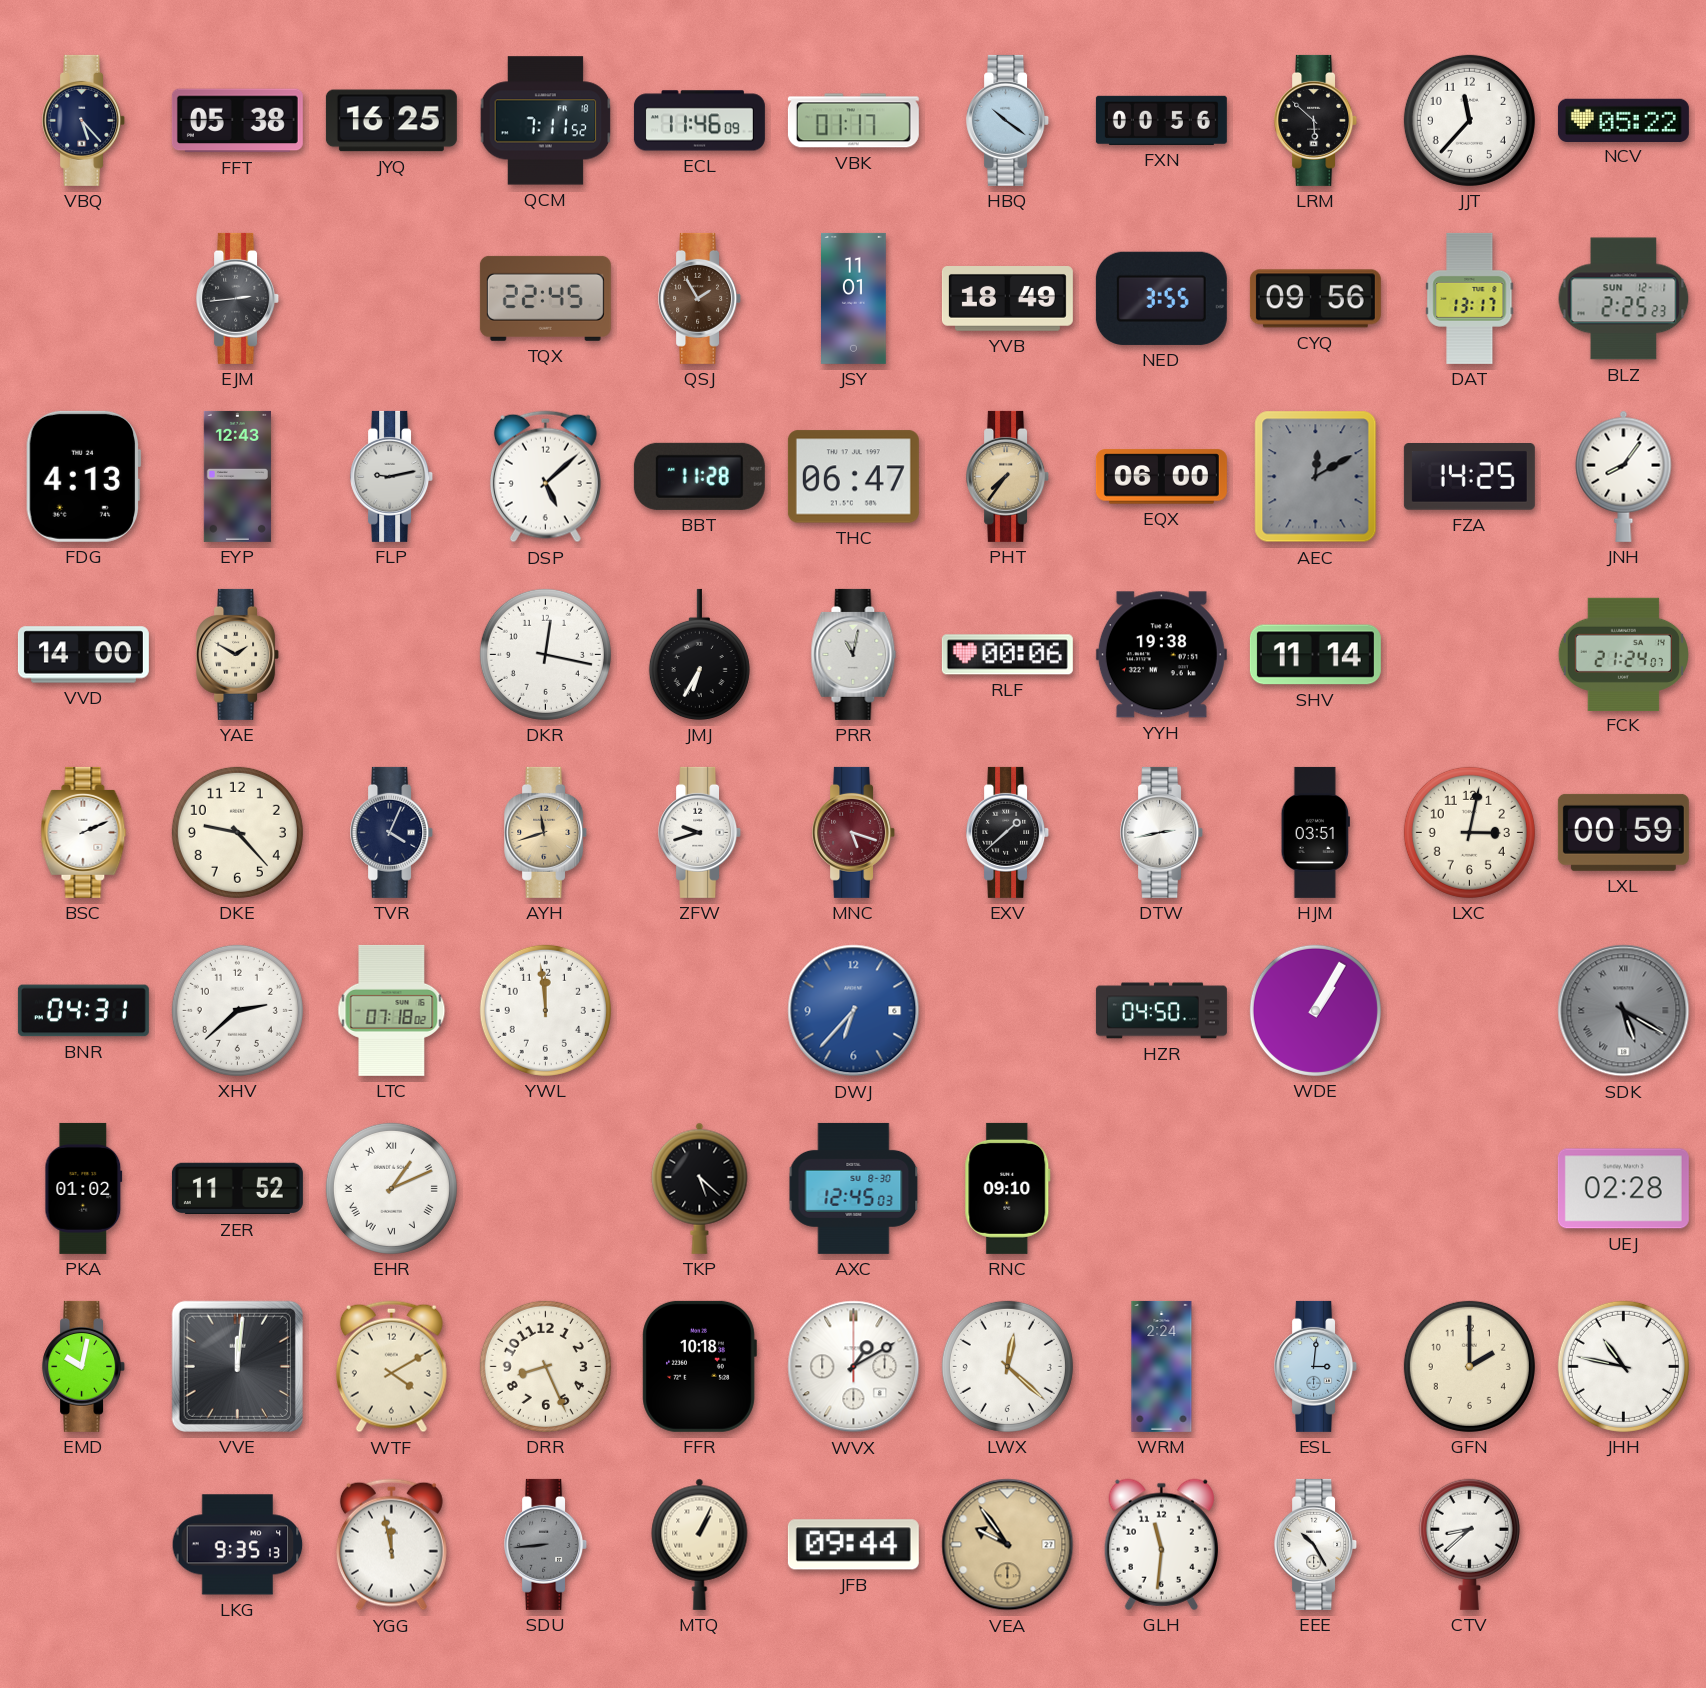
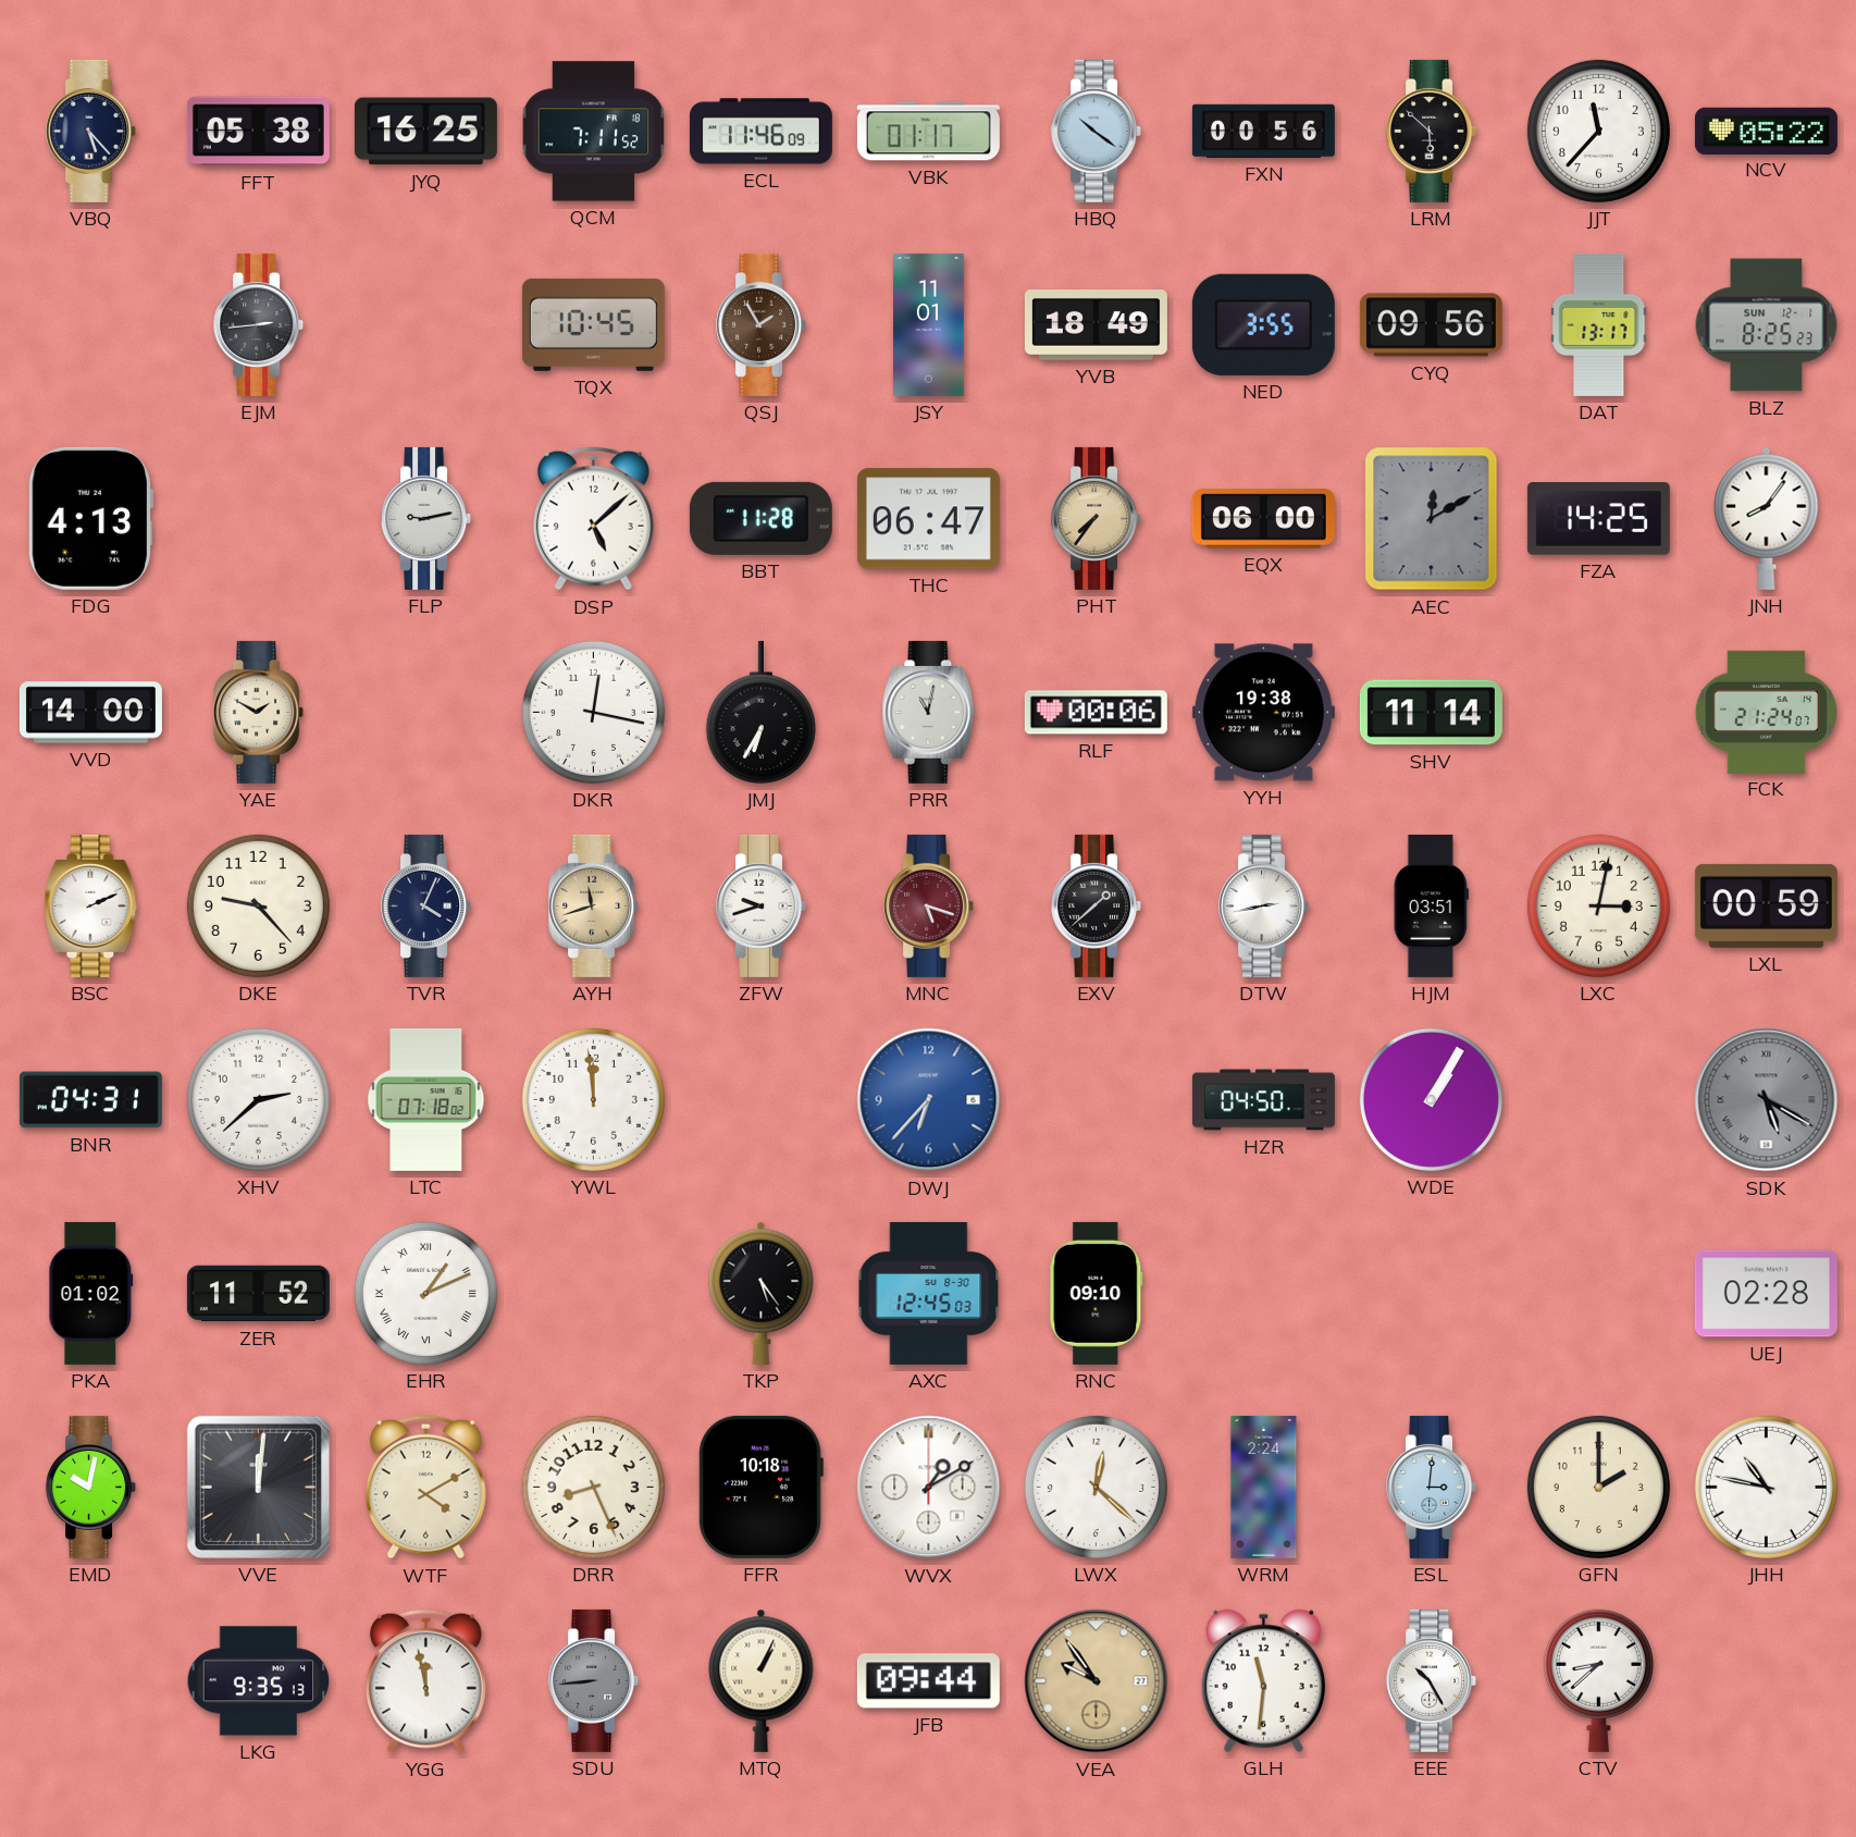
TQX: 22:45 -> 10:45
BLZ: 2:25 -> 8:25
EYP: 12:43 -> none
TKP: 5:22 -> 5:24
